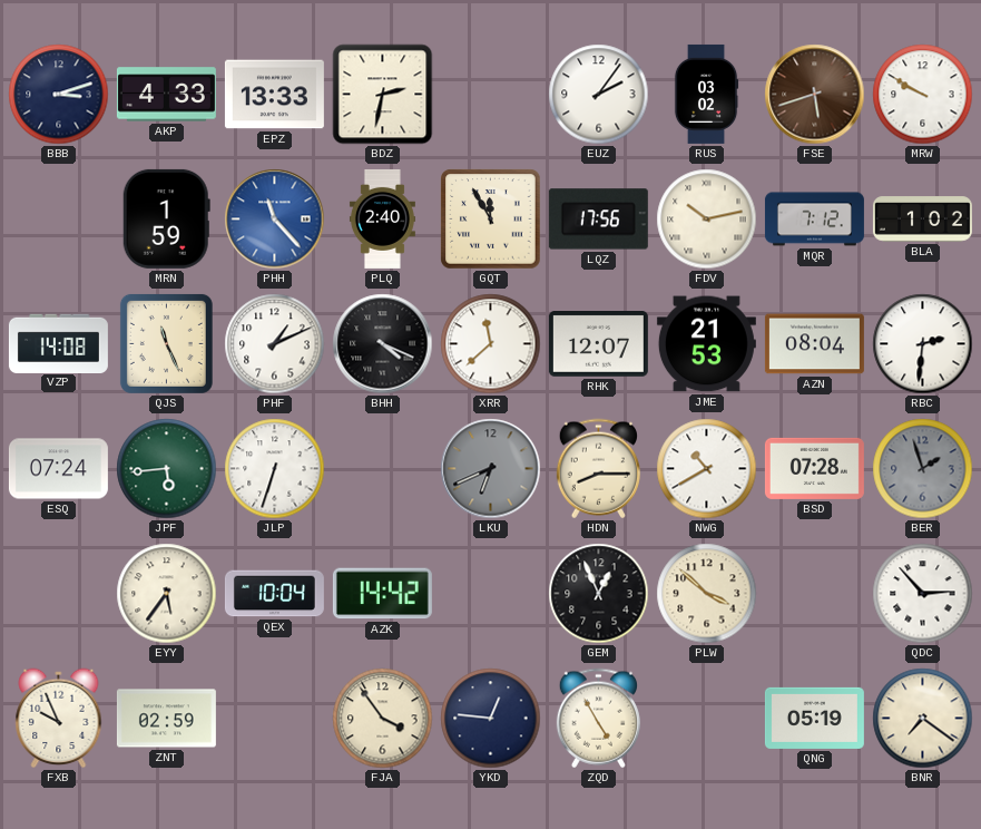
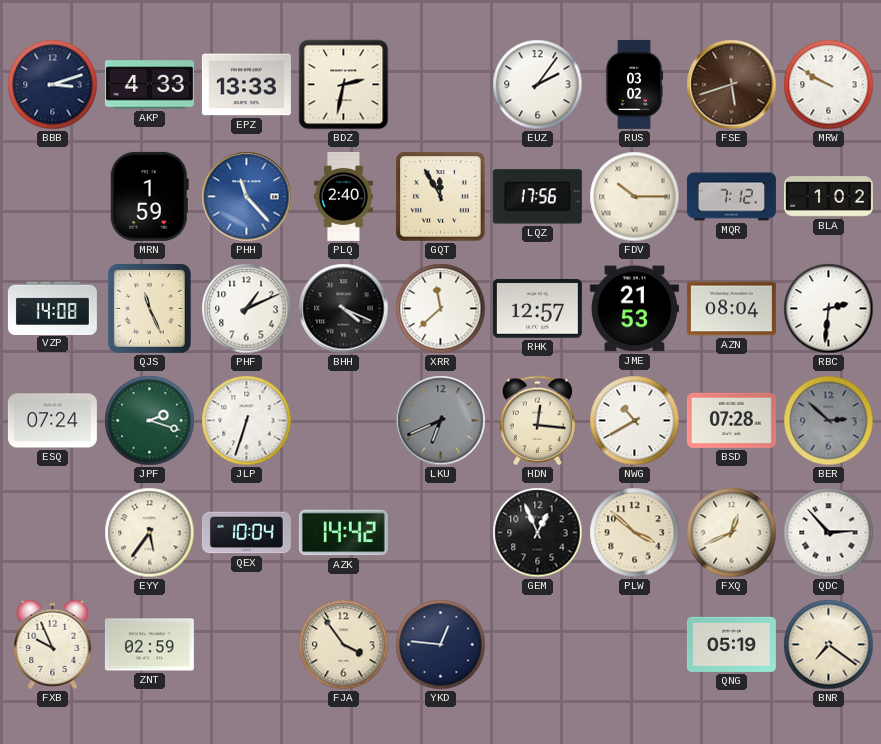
FDV: 10:13 -> 10:15
RHK: 12:07 -> 12:57
JPF: 5:44 -> 2:18
HDN: 8:15 -> 12:16
BER: 1:57 -> 2:52
FXQ: none -> 12:41
ZQD: 4:55 -> none
